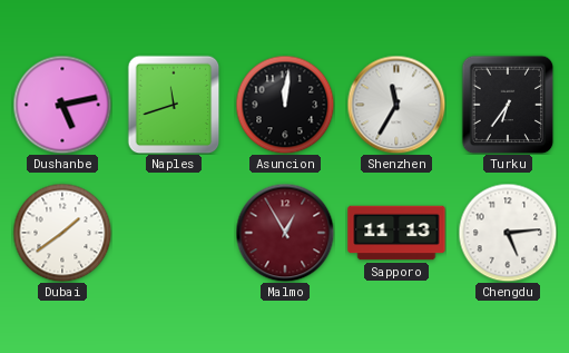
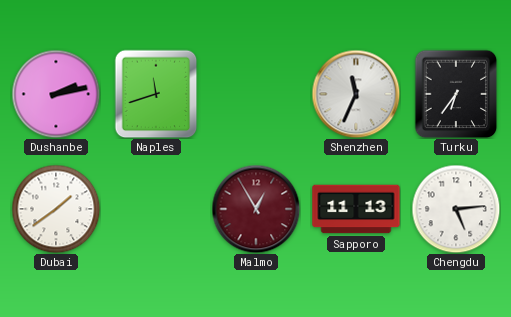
Dushanbe: 5:13 -> 2:13
Asuncion: 12:01 -> none
Shenzhen: 11:35 -> 11:34
